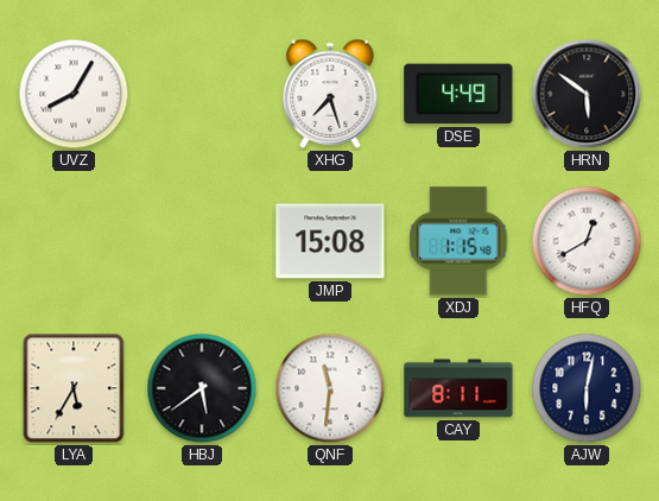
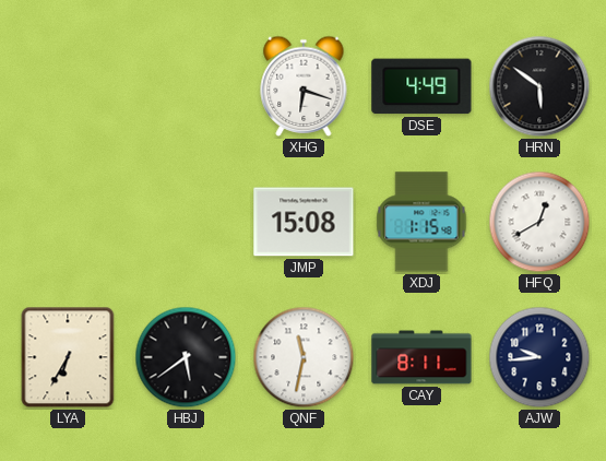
UVZ: 8:05 -> none
XHG: 7:27 -> 6:18
LYA: 5:35 -> 6:35
QNF: 11:31 -> 11:32
AJW: 6:02 -> 9:44
